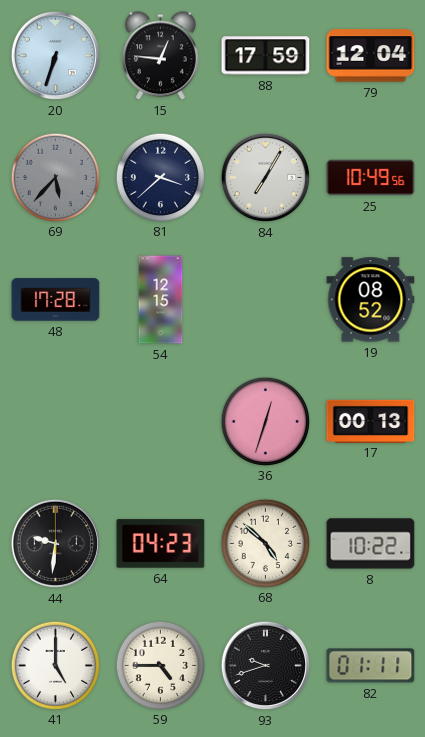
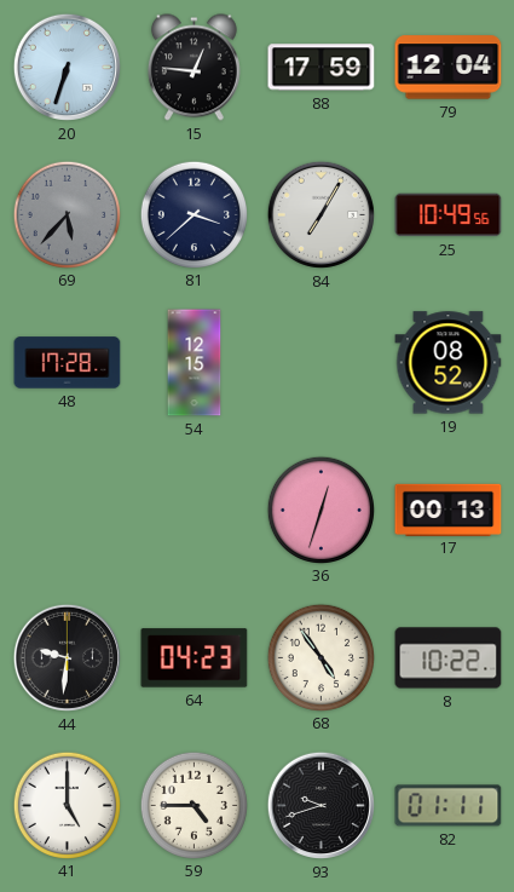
68: 4:52 -> 4:54
